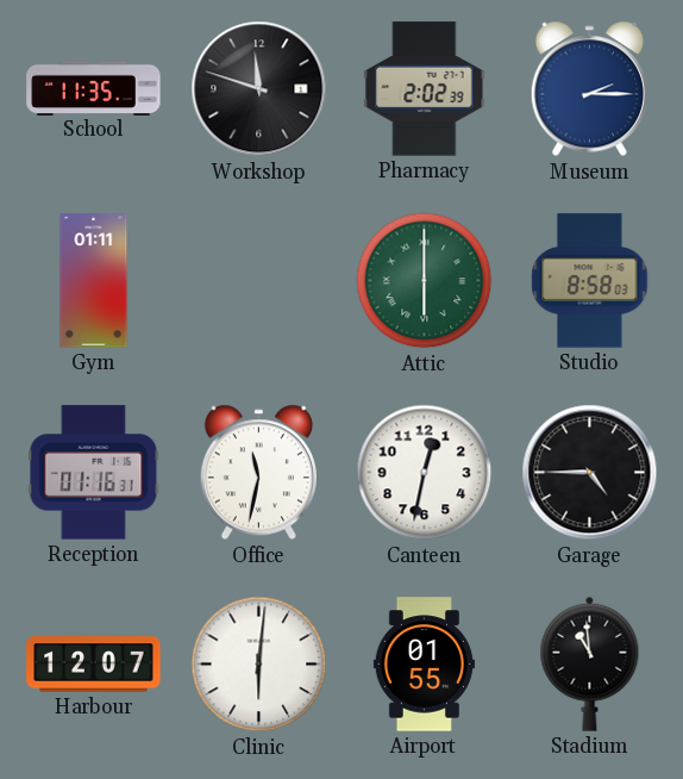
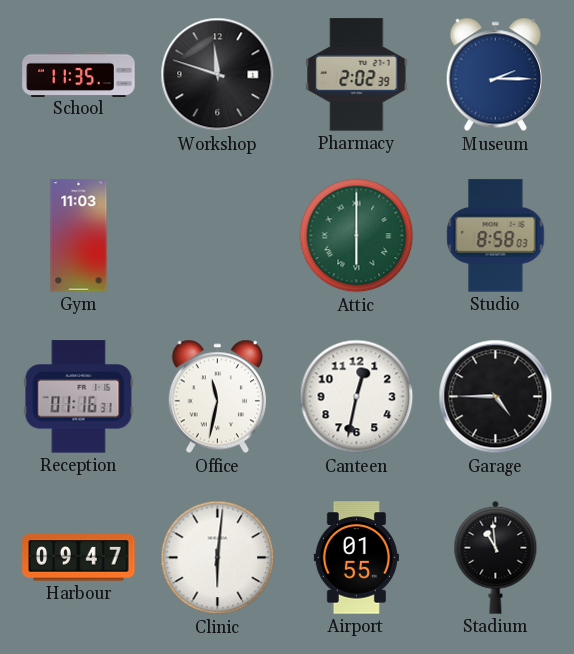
Gym: 01:11 -> 11:03
Harbour: 12:07 -> 09:47
